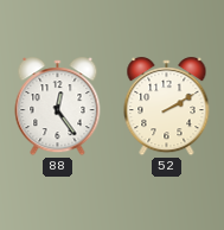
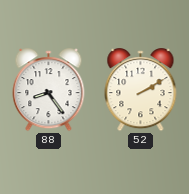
88: 12:24 -> 8:24
